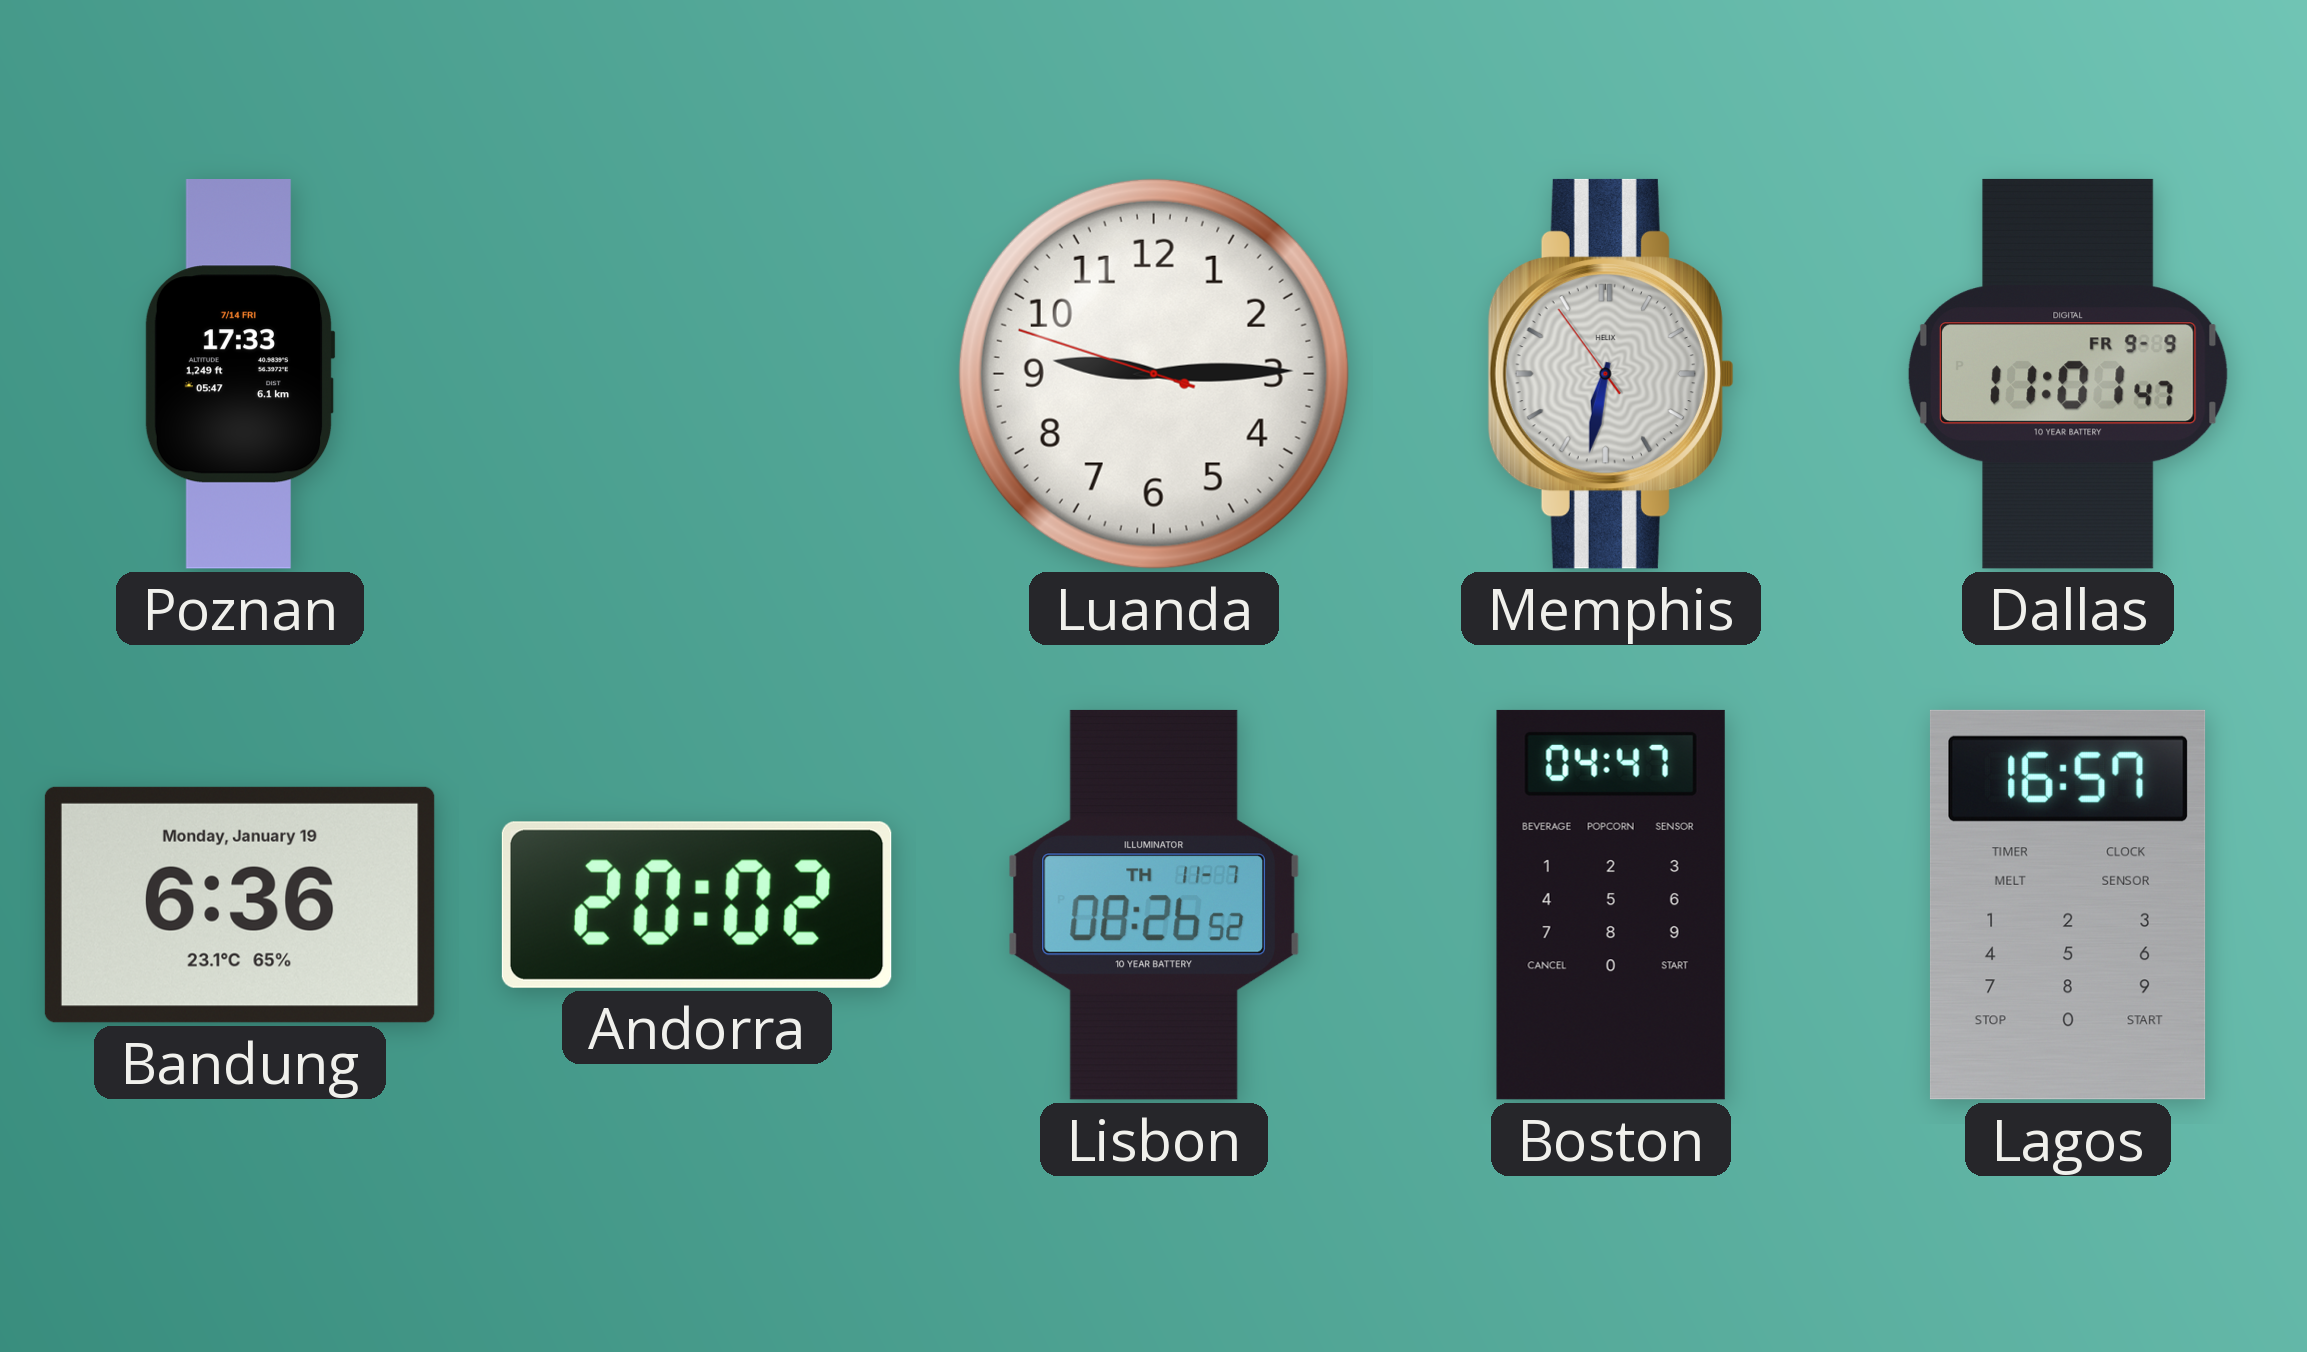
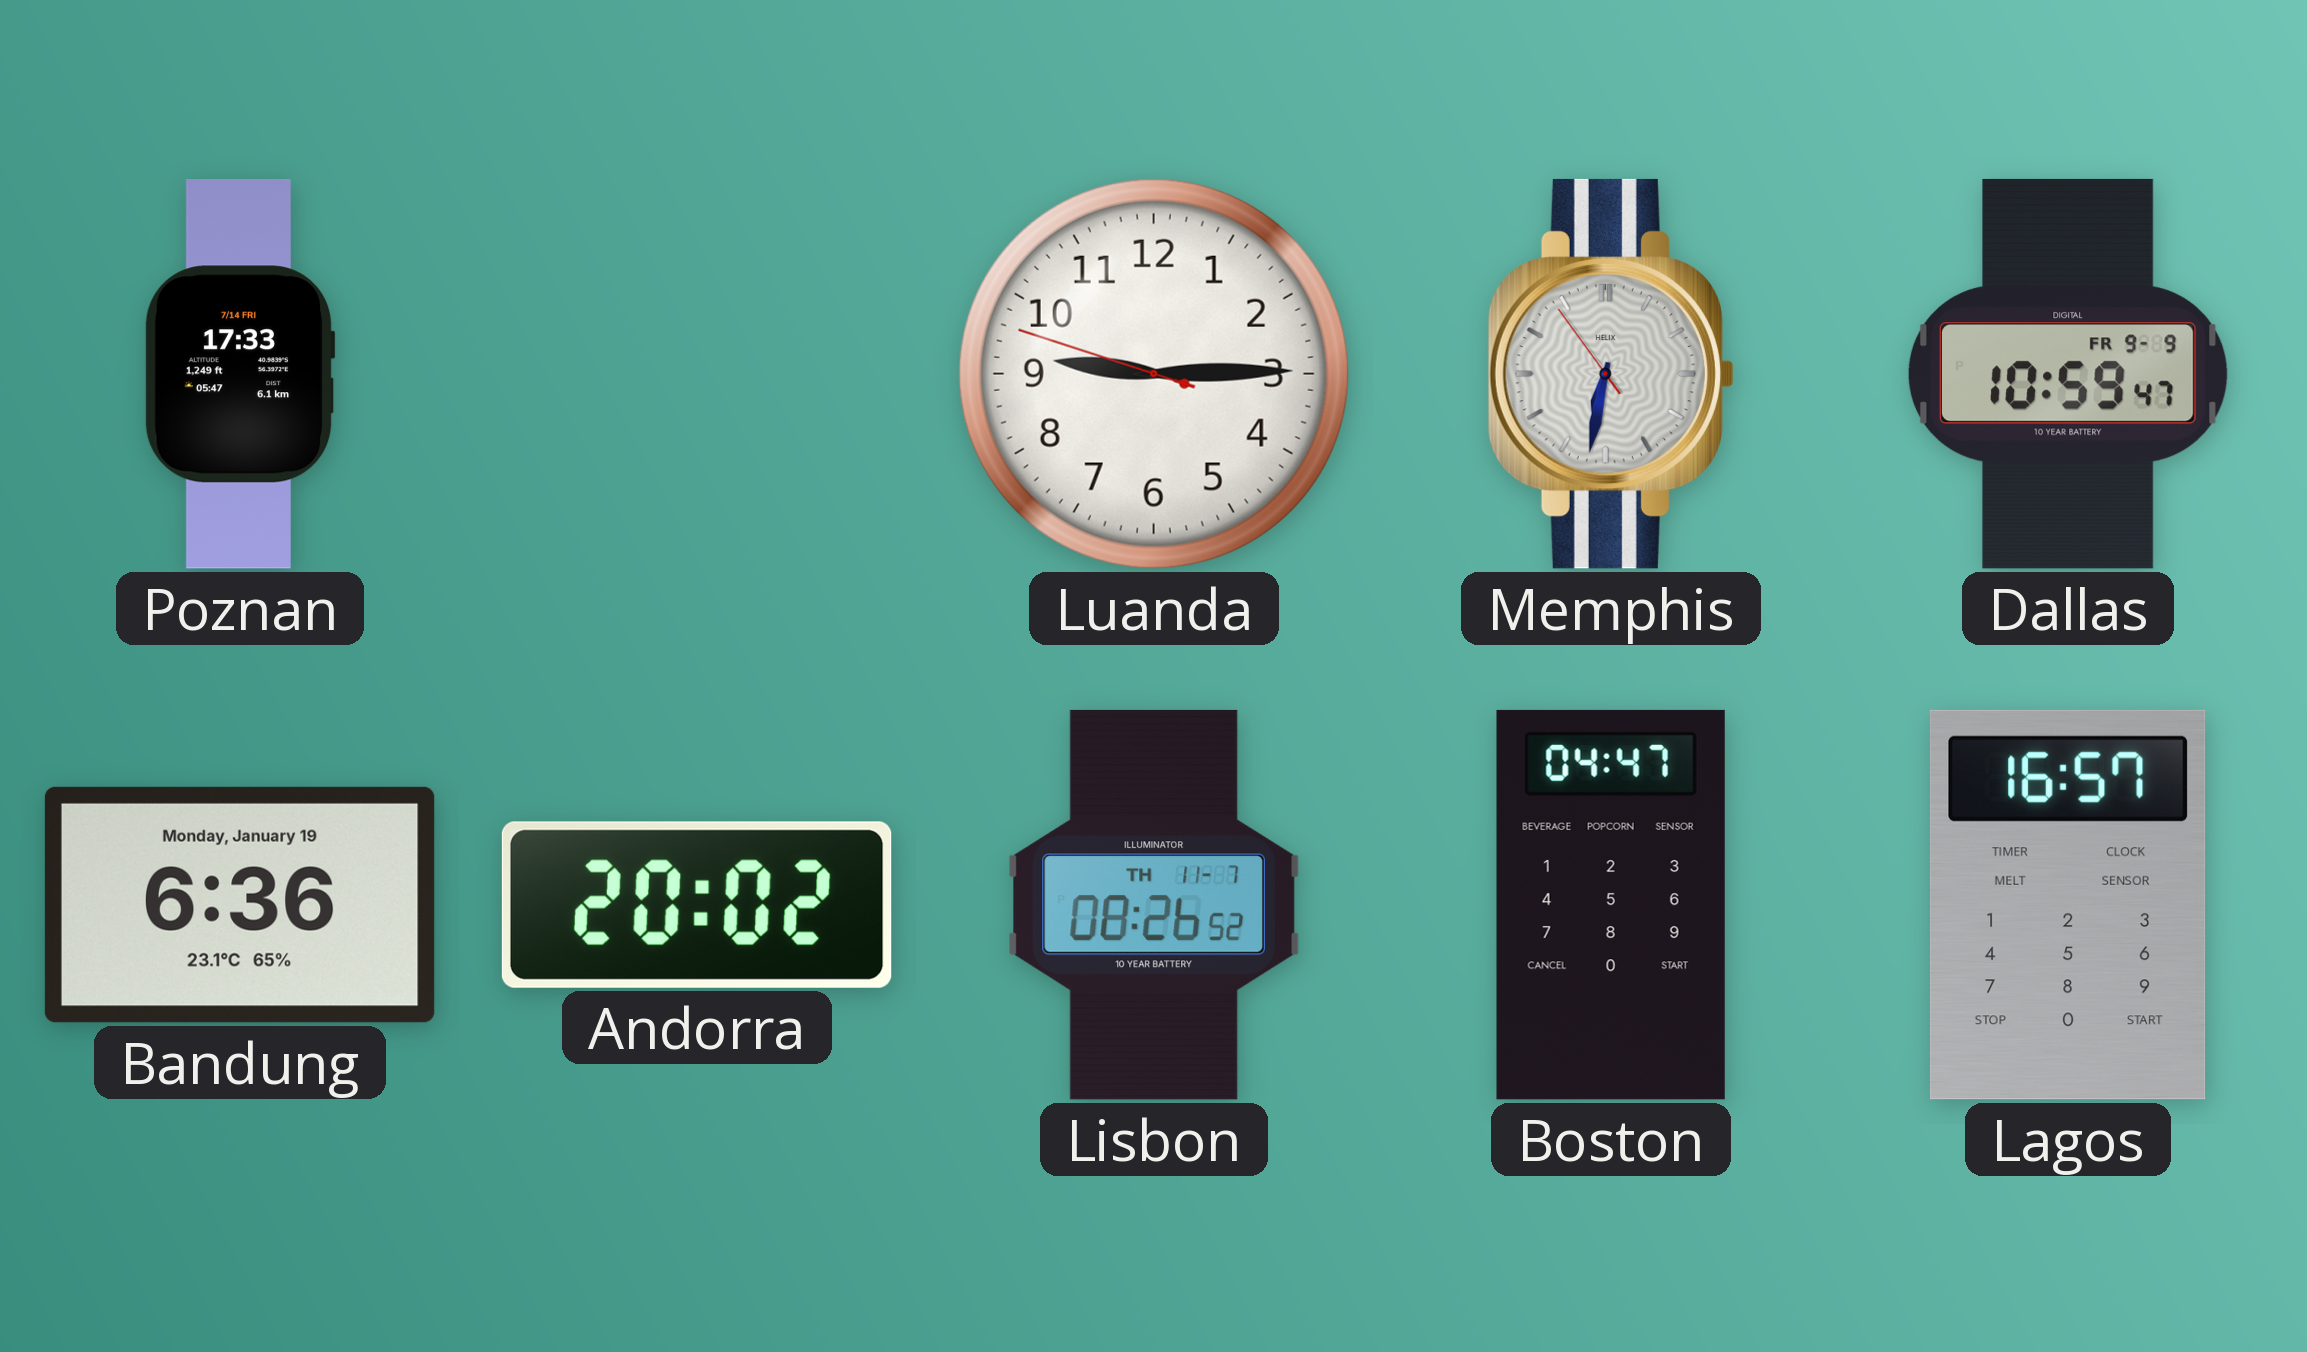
Dallas: 11:01 -> 10:59
